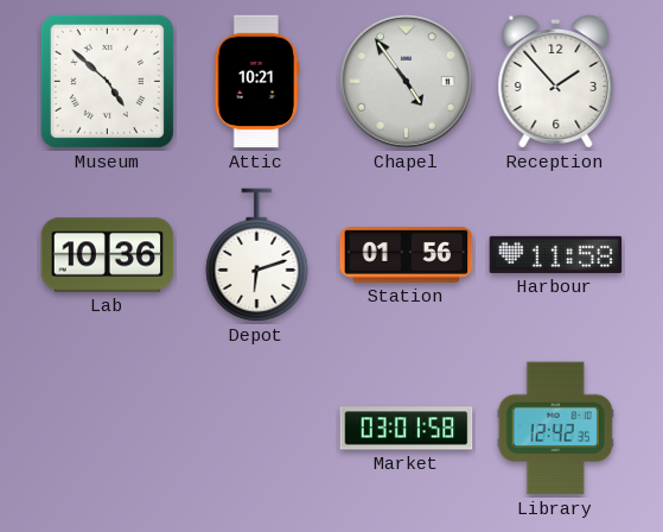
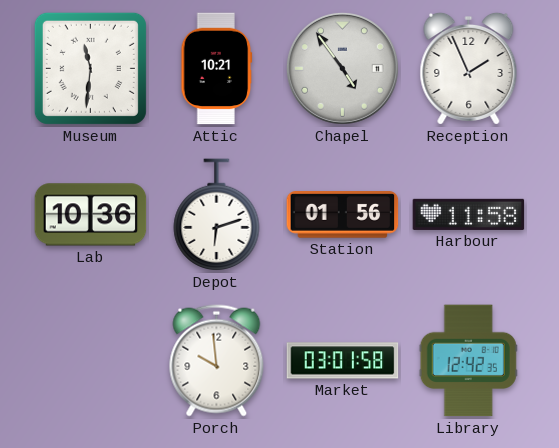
Museum: 4:52 -> 11:31
Reception: 1:53 -> 1:56
Porch: none -> 9:59
